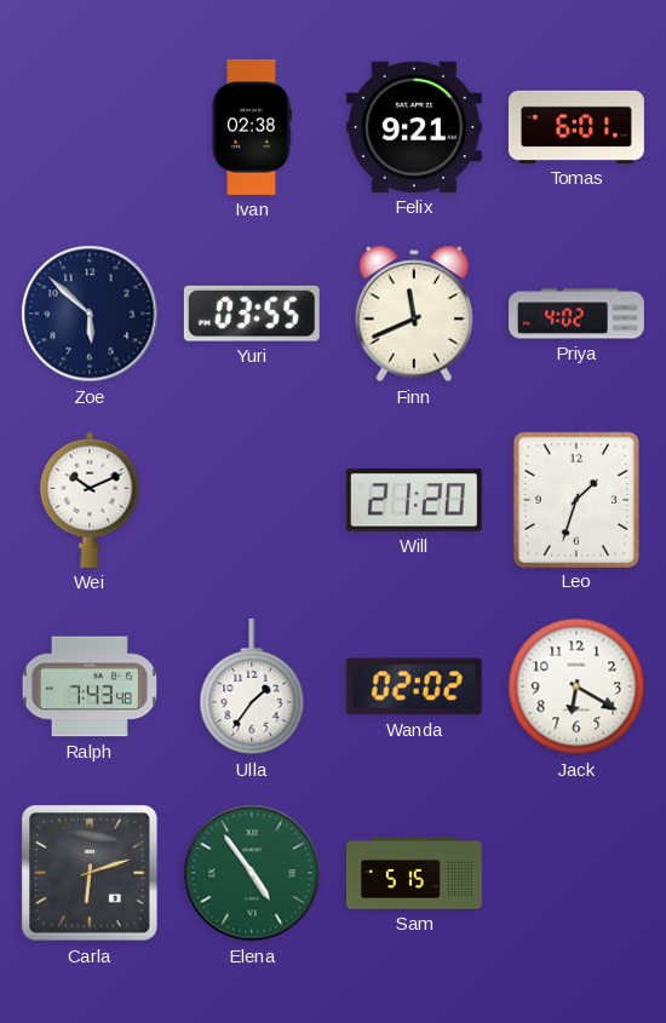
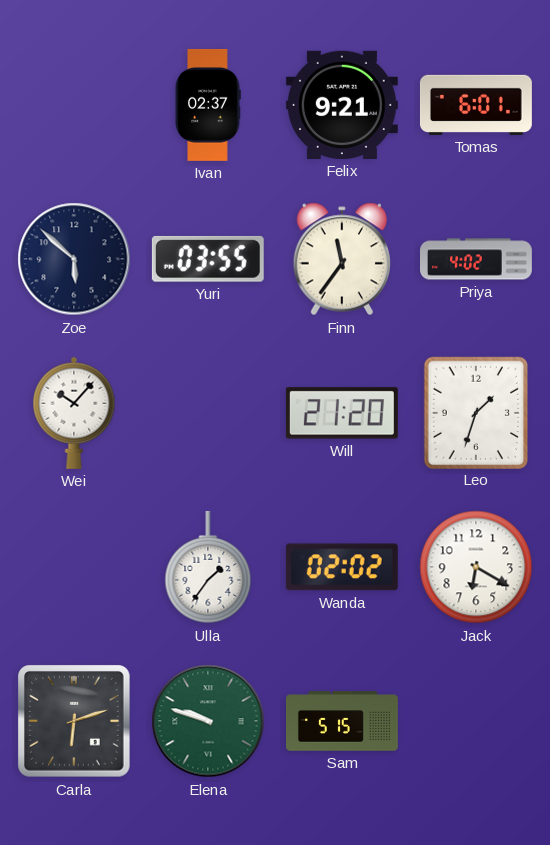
Ivan: 02:38 -> 02:37
Finn: 11:41 -> 11:36
Wei: 10:11 -> 10:07
Ralph: 7:43 -> none
Elena: 4:54 -> 9:48
